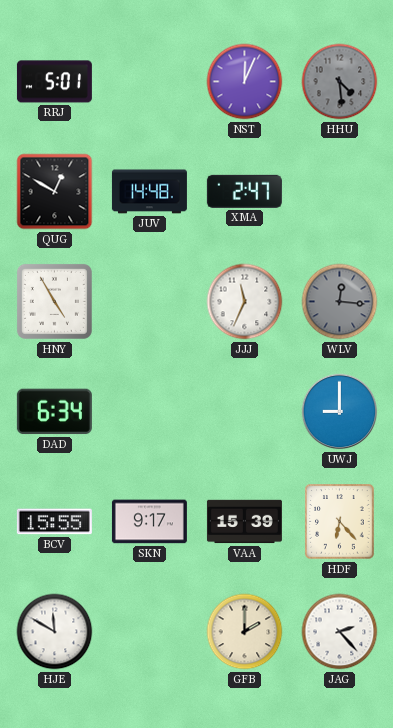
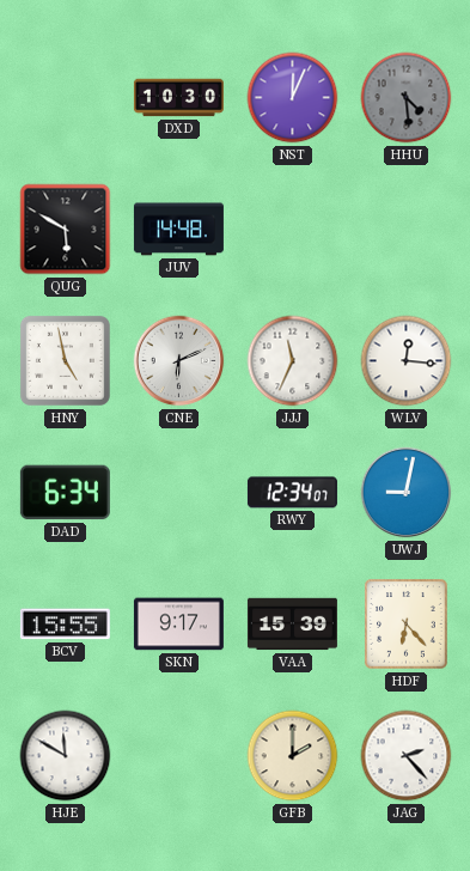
RRJ: 5:01 -> none
DXD: none -> 10:30
QUG: 12:50 -> 5:50
XMA: 2:47 -> none
HNY: 4:55 -> 4:58
CNE: none -> 6:11
WLV dial: grey -> white
RWY: none -> 12:34
UWJ: 9:00 -> 9:02
